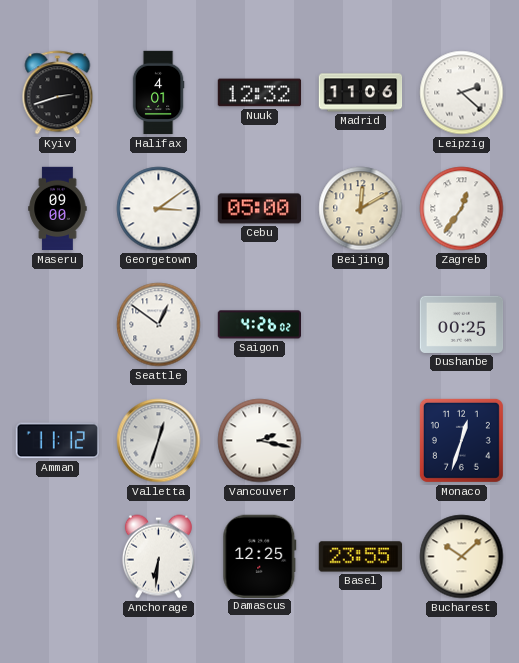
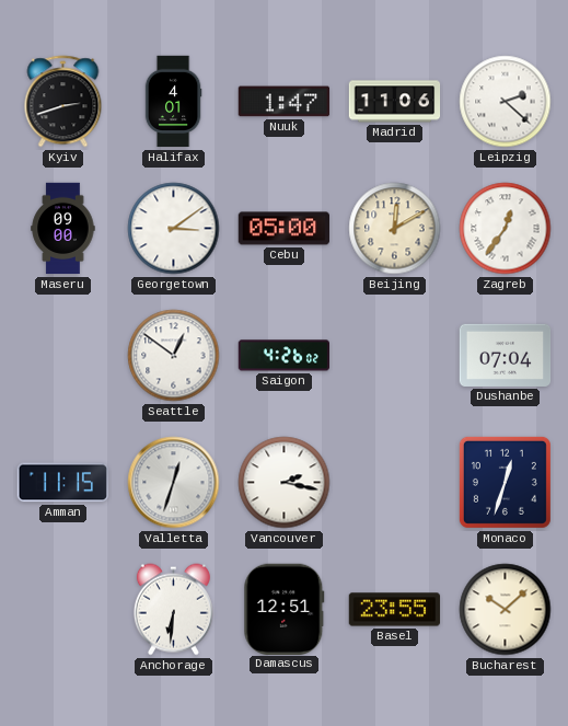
Nuuk: 12:32 -> 1:47
Dushanbe: 00:25 -> 07:04
Amman: 11:12 -> 11:15
Damascus: 12:25 -> 12:51
